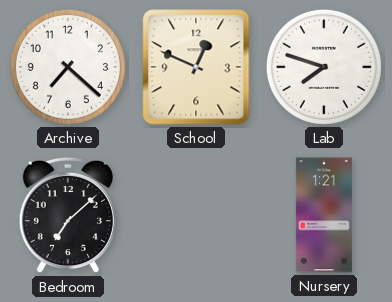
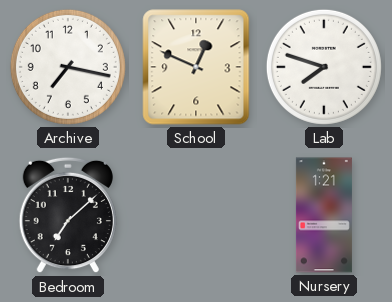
Archive: 7:22 -> 7:17
